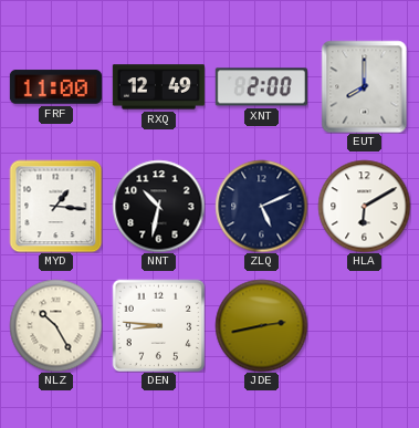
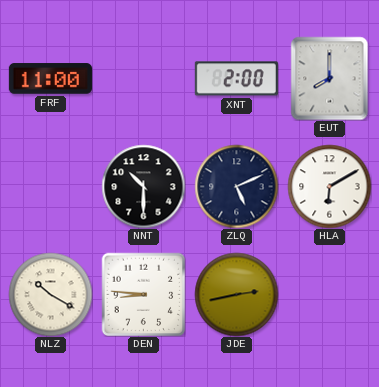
RXQ: 12:49 -> none
MYD: 1:16 -> none
NNT: 10:32 -> 10:30
NLZ: 10:25 -> 10:20
